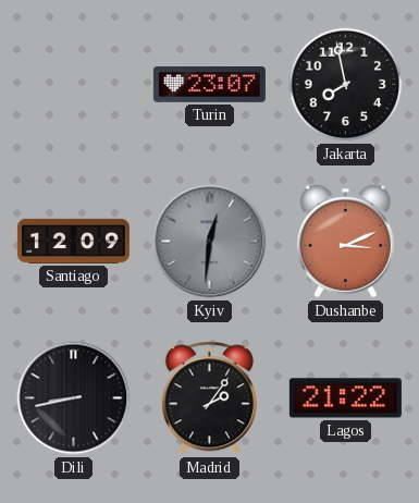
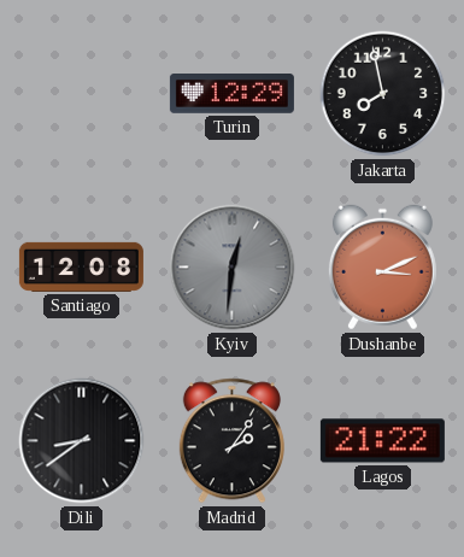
Turin: 23:07 -> 12:29
Santiago: 12:09 -> 12:08
Dili: 8:43 -> 8:39
